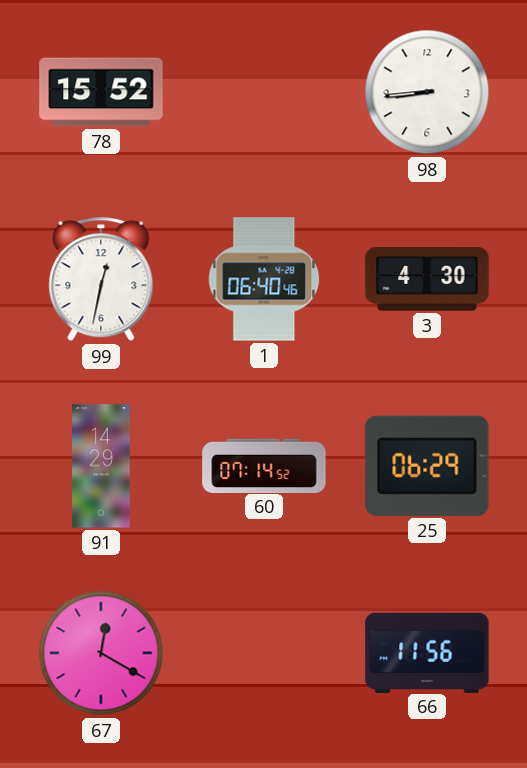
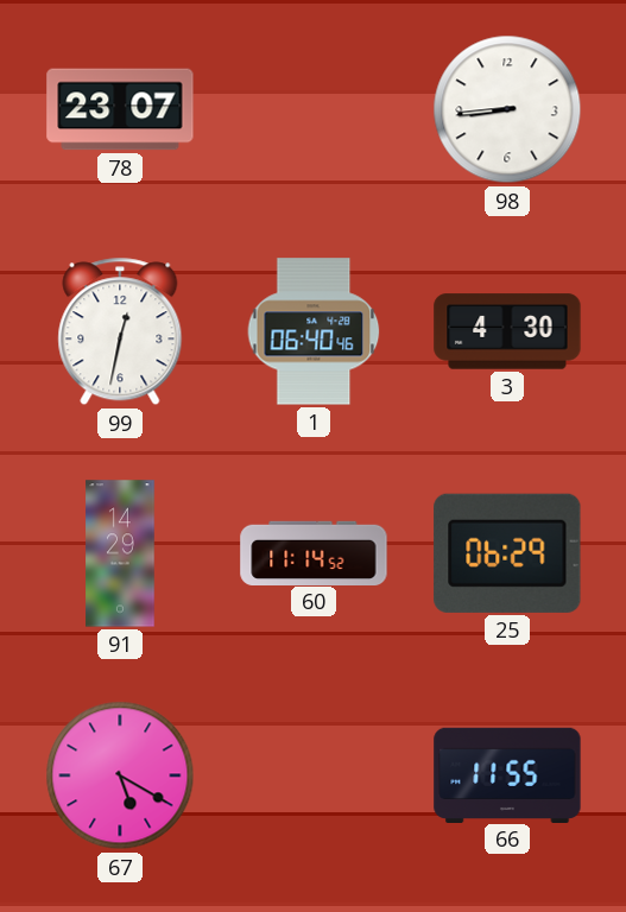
78: 15:52 -> 23:07
60: 07:14 -> 11:14
67: 12:20 -> 5:20
66: 11:56 -> 11:55
